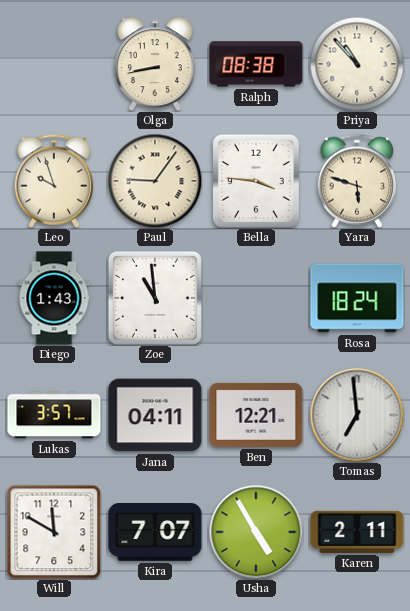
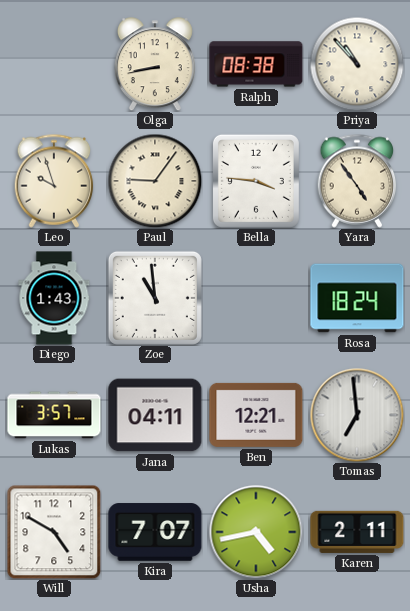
Yara: 5:48 -> 4:54
Will: 11:50 -> 4:50
Usha: 4:55 -> 4:43
